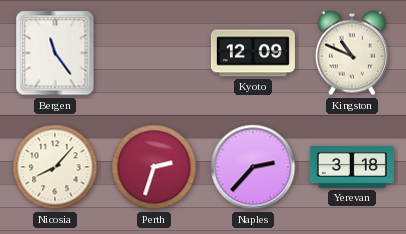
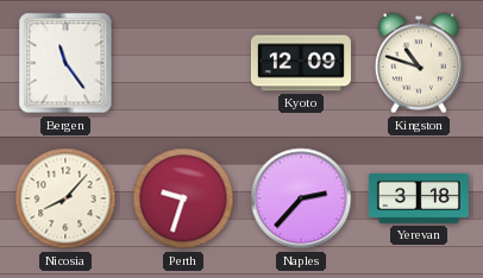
Kingston: 10:49 -> 10:48
Perth: 2:33 -> 9:33
